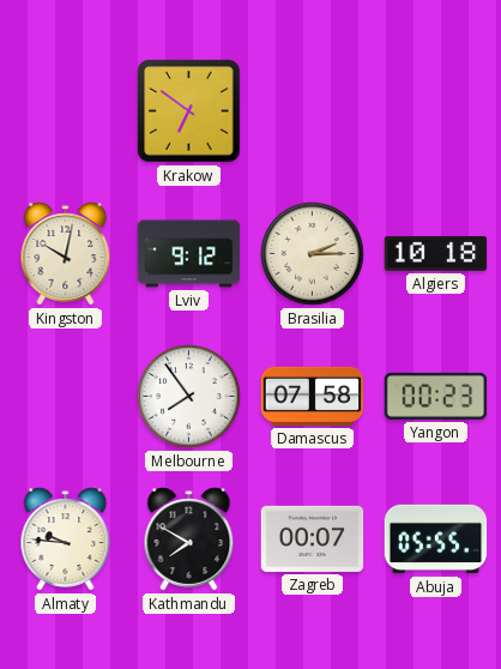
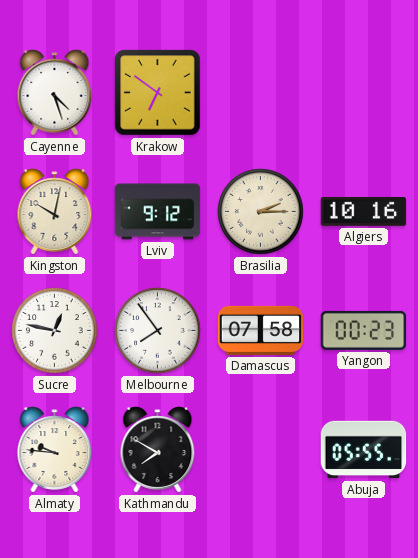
Cayenne: none -> 4:27
Algiers: 10:18 -> 10:16
Sucre: none -> 12:47
Zagreb: 00:07 -> none
